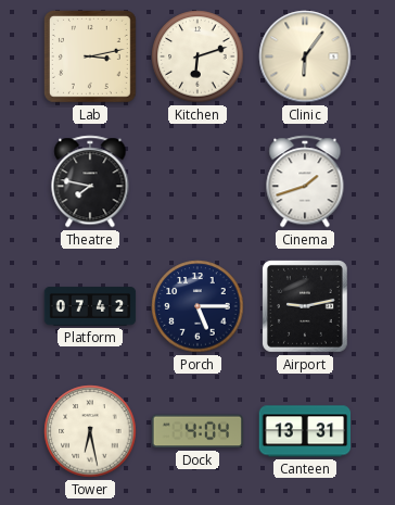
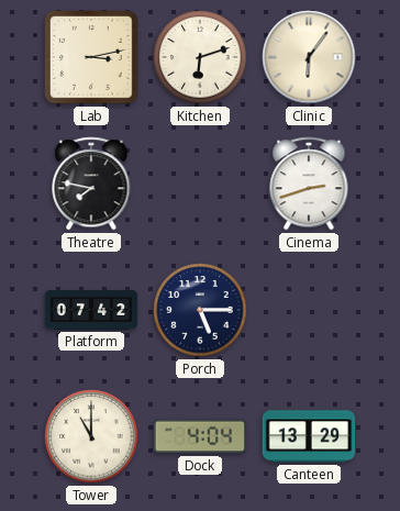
Cinema: 1:42 -> 2:42
Airport: 9:13 -> none
Tower: 6:28 -> 11:00
Canteen: 13:31 -> 13:29
